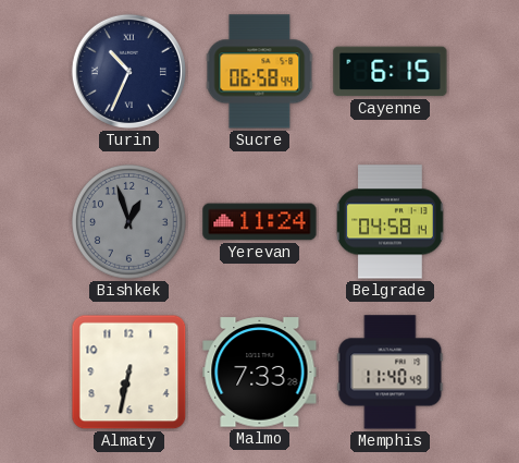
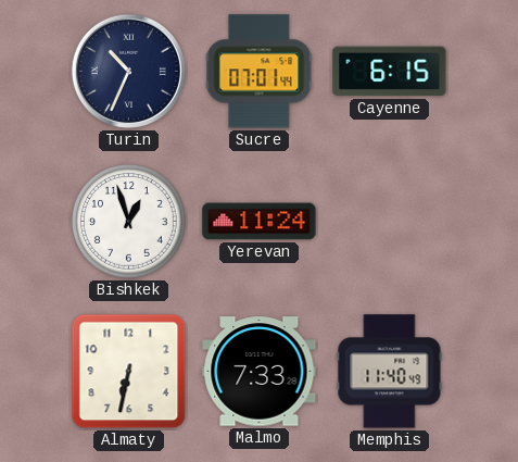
Sucre: 06:58 -> 07:01
Bishkek dial: grey -> white
Belgrade: 04:58 -> none
